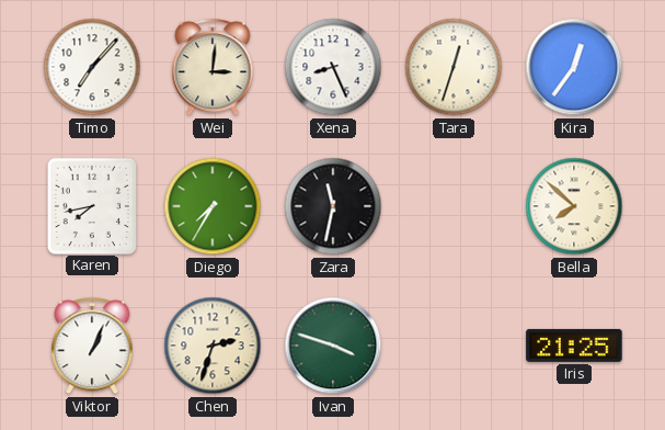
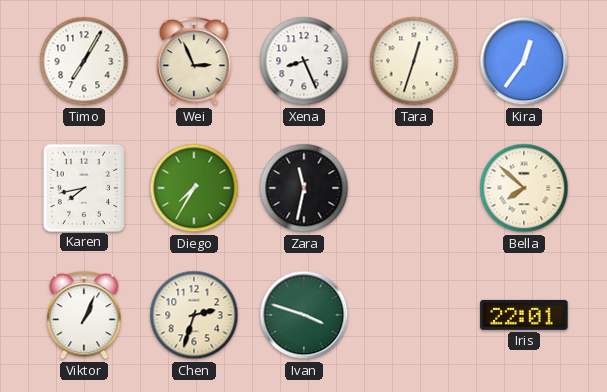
Timo: 7:07 -> 7:05
Wei: 3:01 -> 2:56
Iris: 21:25 -> 22:01
